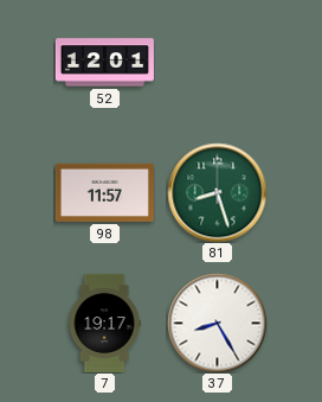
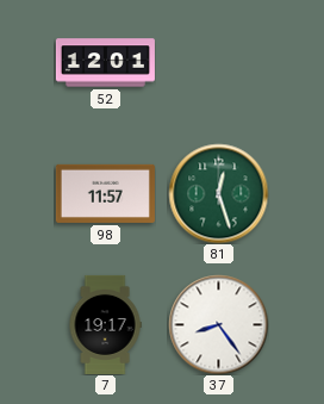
81: 8:27 -> 12:27
37: 8:25 -> 8:24
